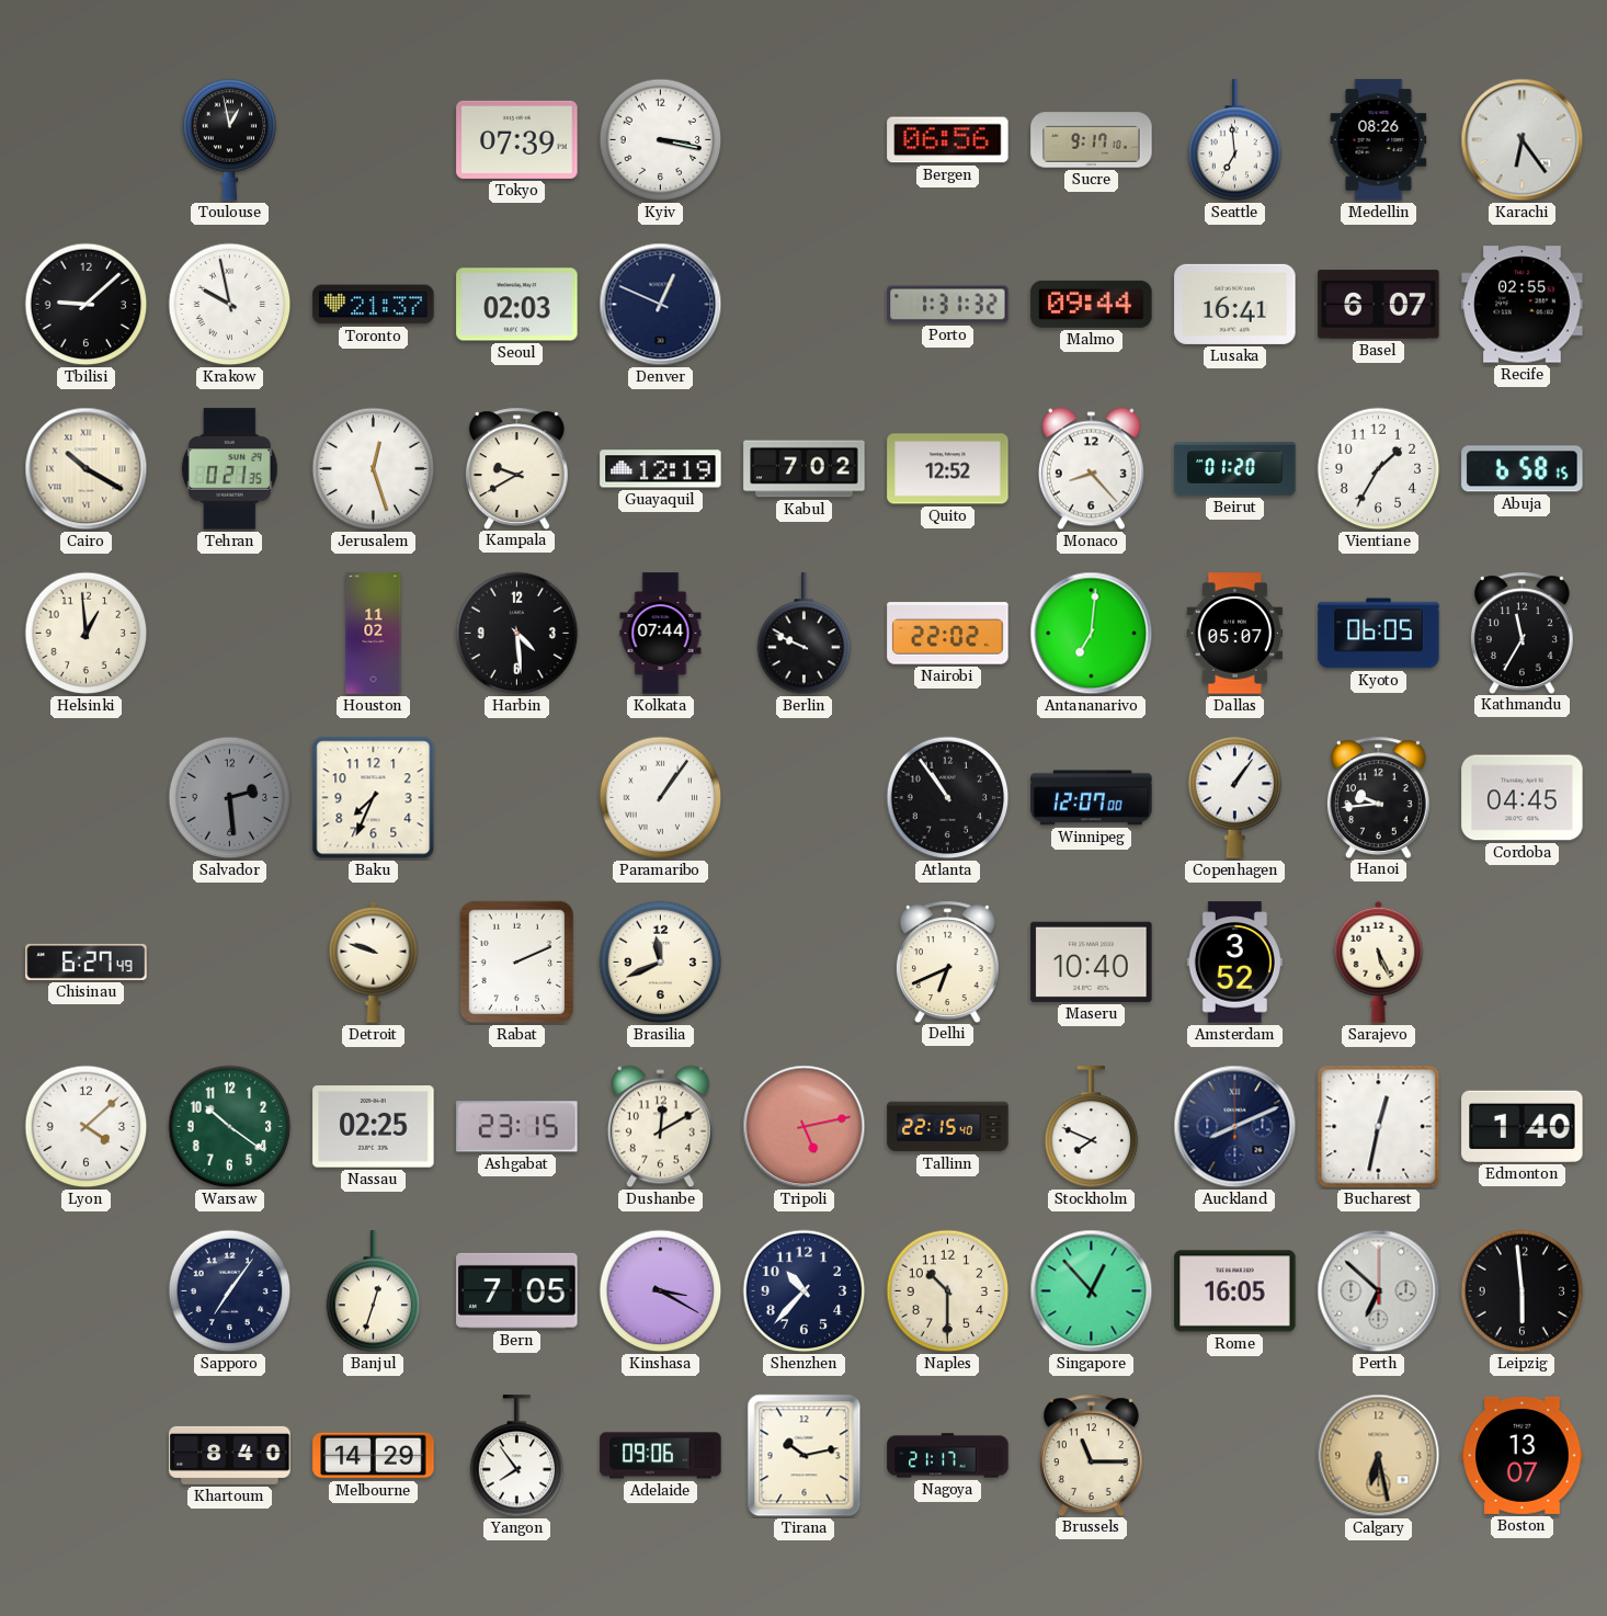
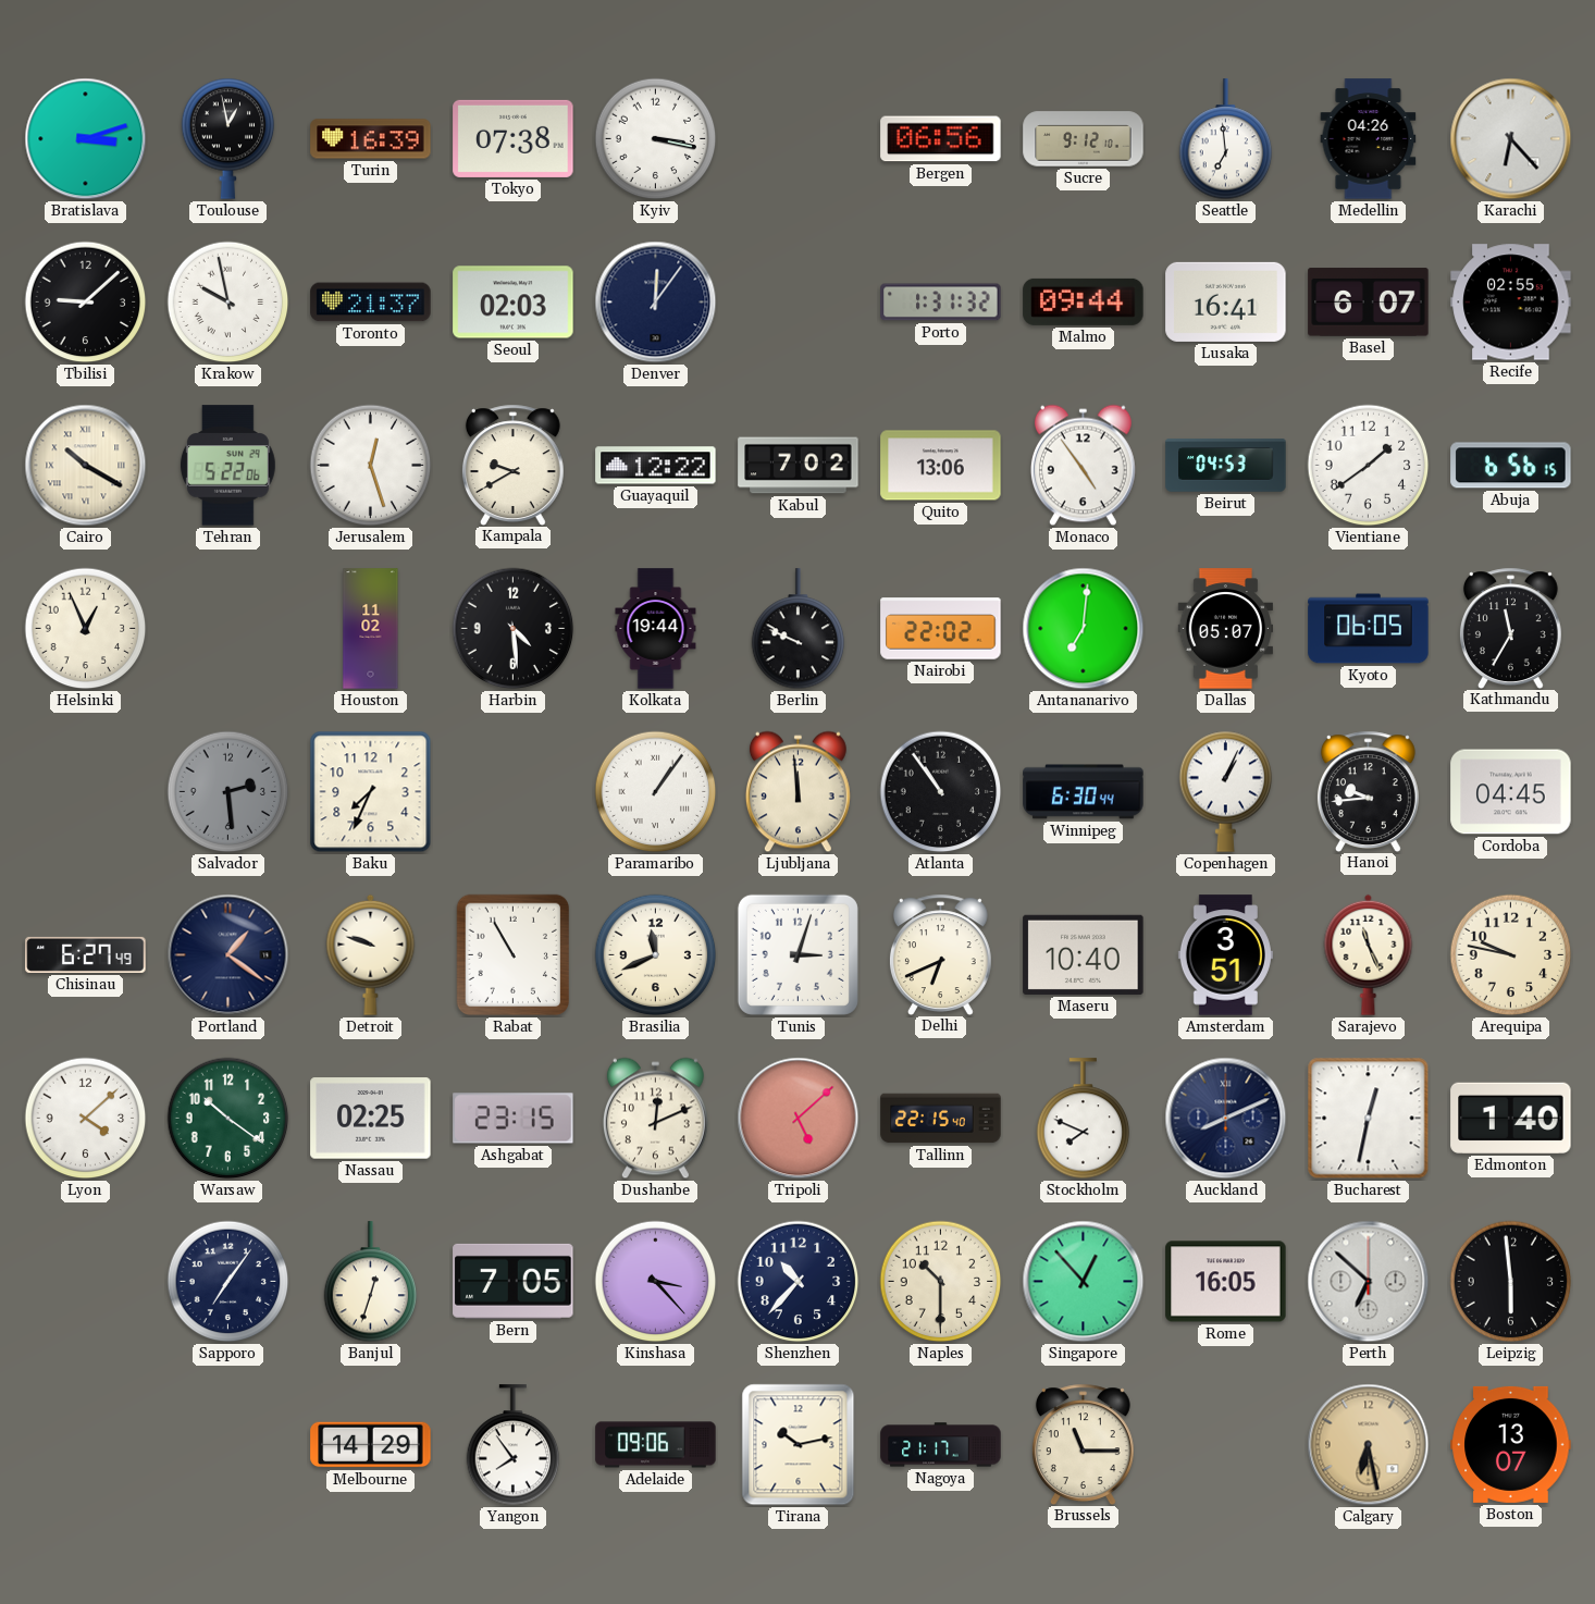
Bratislava: none -> 3:12
Turin: none -> 16:39
Tokyo: 07:39 -> 07:38
Sucre: 9:17 -> 9:12
Medellin: 08:26 -> 04:26
Karachi: 6:24 -> 6:23
Denver: 12:49 -> 12:06
Tehran: 0:21 -> 5:22
Guayaquil: 12:19 -> 12:22
Quito: 12:52 -> 13:06
Monaco: 8:23 -> 4:54
Beirut: 01:20 -> 04:53
Vientiane: 1:35 -> 1:39
Abuja: 6:58 -> 6:56
Helsinki: 12:59 -> 12:56
Kolkata: 07:44 -> 19:44
Ljubljana: none -> 11:59
Winnipeg: 12:07 -> 6:30
Copenhagen: 1:06 -> 1:04
Portland: none -> 1:21
Rabat: 2:11 -> 10:55
Tunis: none -> 3:03
Amsterdam: 3:52 -> 3:51
Sarajevo: 5:26 -> 11:26
Arequipa: none -> 9:47
Dushanbe: 12:10 -> 12:11
Tripoli: 5:13 -> 5:08
Kinshasa: 3:20 -> 3:23
Khartoum: 8:40 -> none
